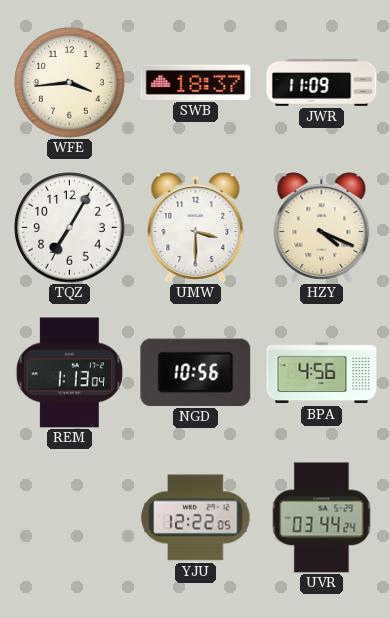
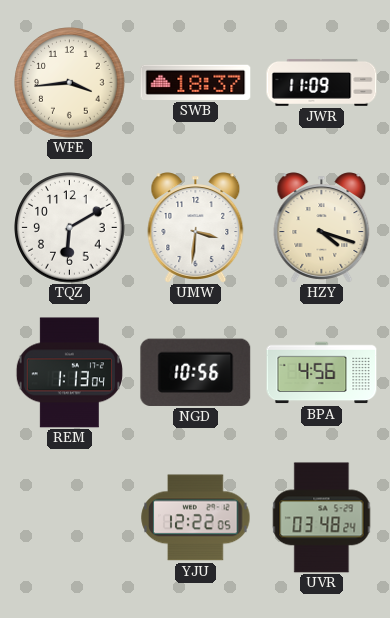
TQZ: 7:05 -> 6:10
UMW: 3:30 -> 3:31
HZY: 4:19 -> 4:18
UVR: 03:44 -> 03:48
